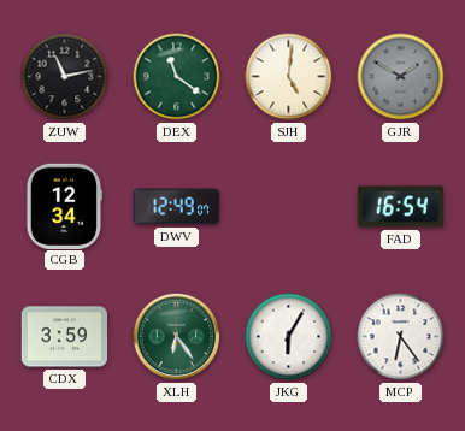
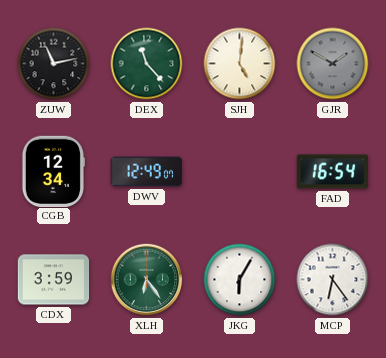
DEX: 11:21 -> 11:23
